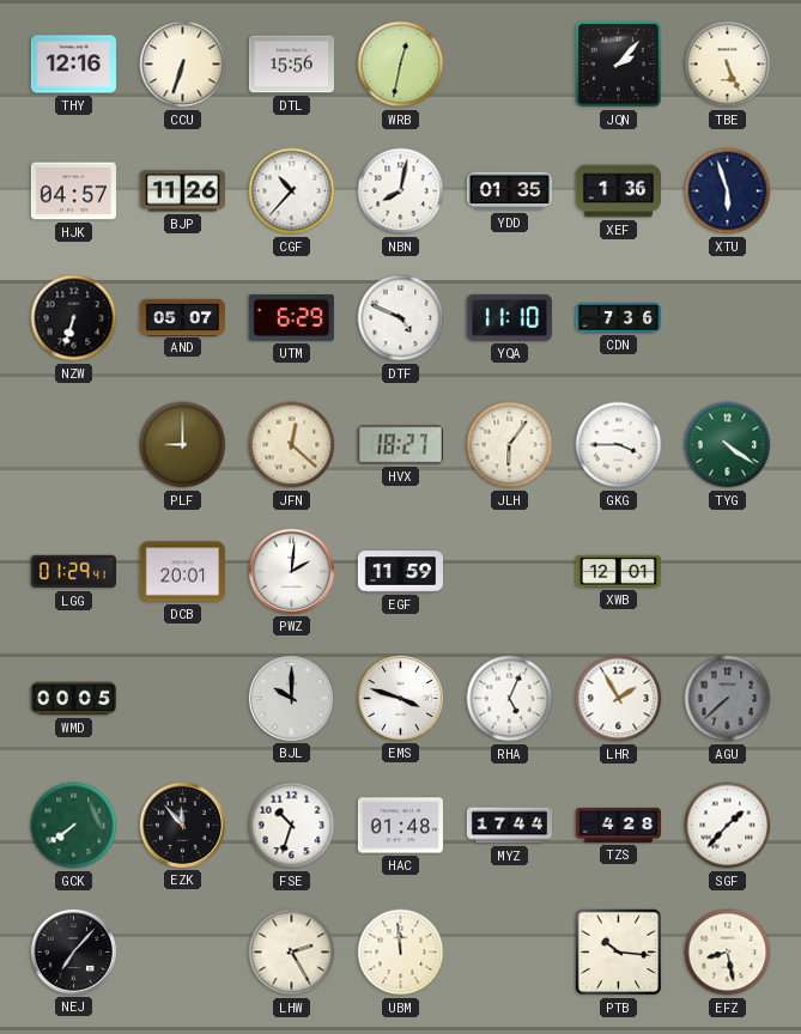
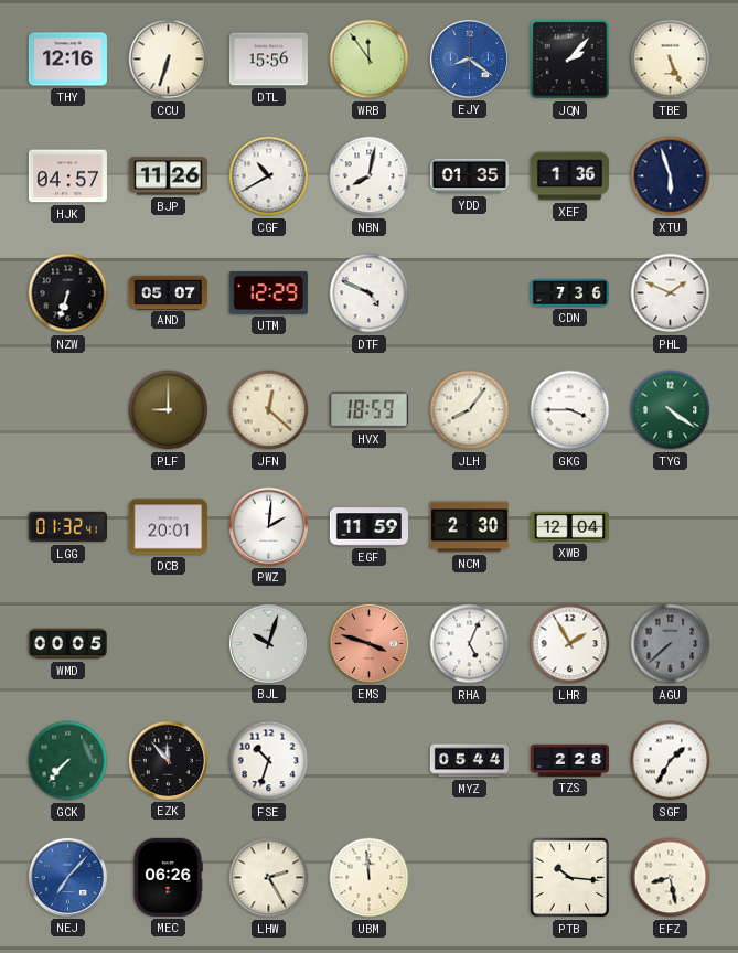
WRB: 12:32 -> 11:54
EJY: none -> 8:21
CGF: 10:37 -> 10:40
UTM: 6:29 -> 12:29
YQA: 11:10 -> none
PHL: none -> 1:49
HVX: 18:27 -> 18:59
JLH: 6:06 -> 8:06
LGG: 01:29 -> 01:32
NCM: none -> 2:30
XWB: 12:01 -> 12:04
BJL: 10:00 -> 10:03
EMS dial: white -> salmon
GCK: 7:39 -> 7:37
HAC: 01:48 -> none
MYZ: 17:44 -> 05:44
TZS: 4:28 -> 2:28
SGF: 1:37 -> 1:35
NEJ dial: black -> blue
MEC: none -> 06:26
